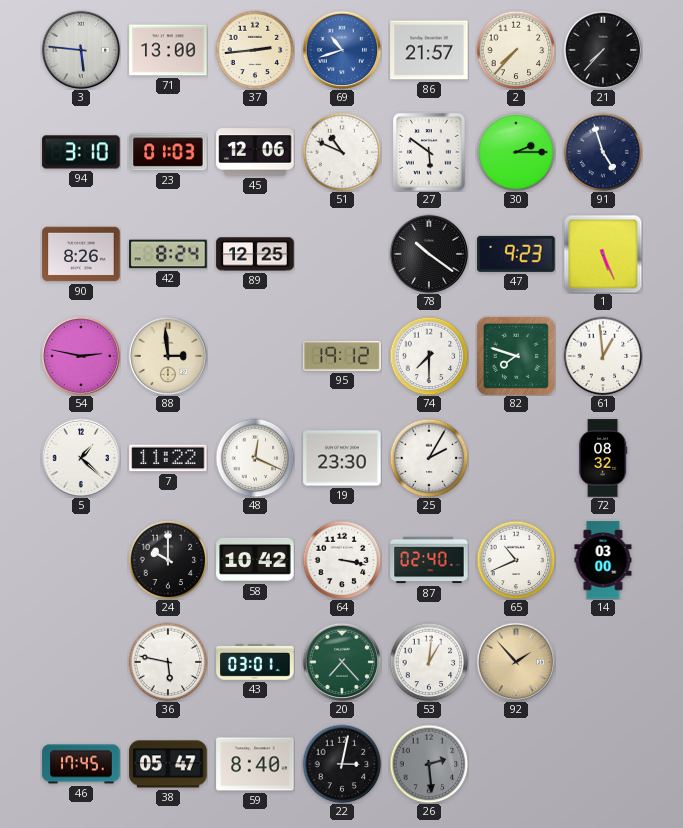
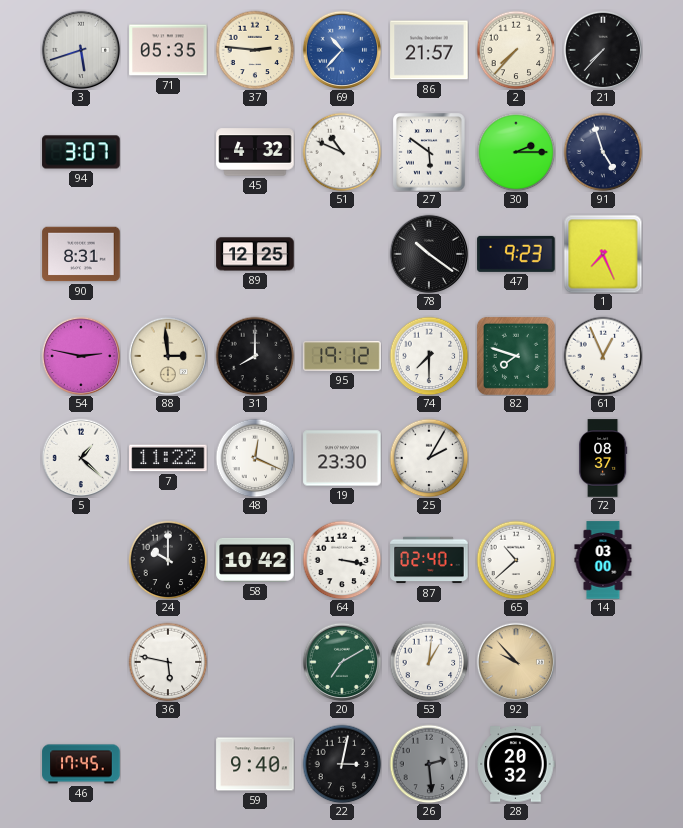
3: 5:46 -> 5:42
71: 13:00 -> 05:35
37: 2:44 -> 2:46
69: 10:42 -> 10:37
94: 3:10 -> 3:07
23: 01:03 -> none
45: 12:06 -> 4:32
90: 8:26 -> 8:31
42: 8:24 -> none
1: 5:26 -> 7:26
31: none -> 8:00
61: 12:59 -> 12:56
72: 08:32 -> 08:37
65: 10:41 -> 10:38
43: 03:01 -> none
20: 7:23 -> 7:10
92: 1:53 -> 9:53
38: 05:47 -> none
59: 8:40 -> 9:40
28: none -> 20:32
